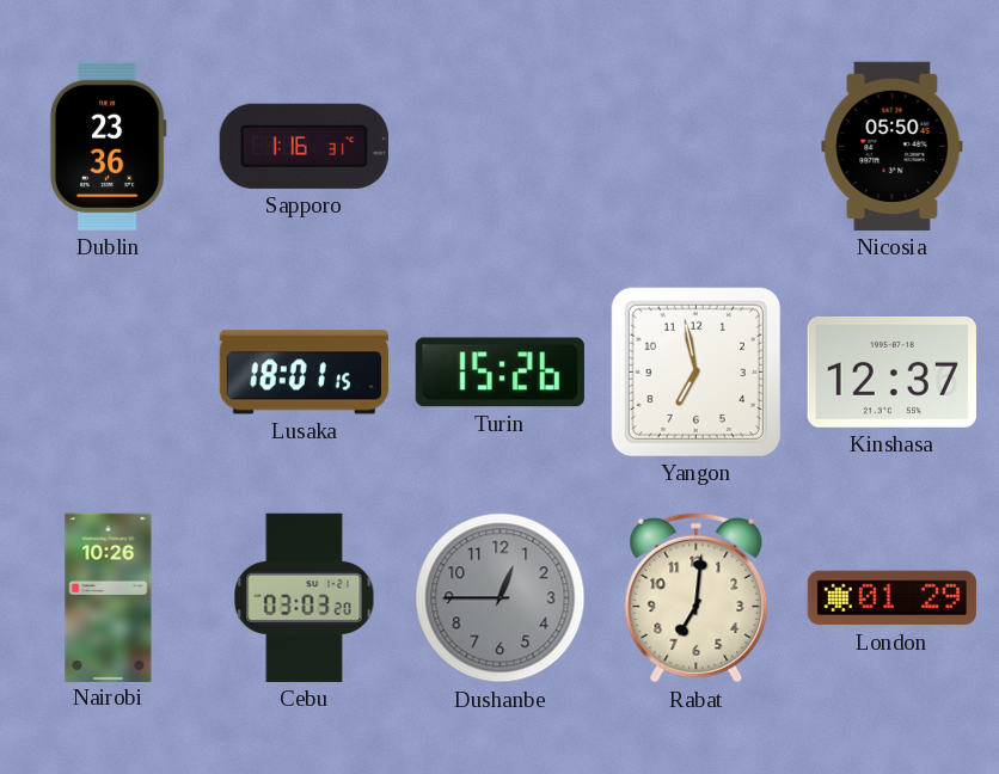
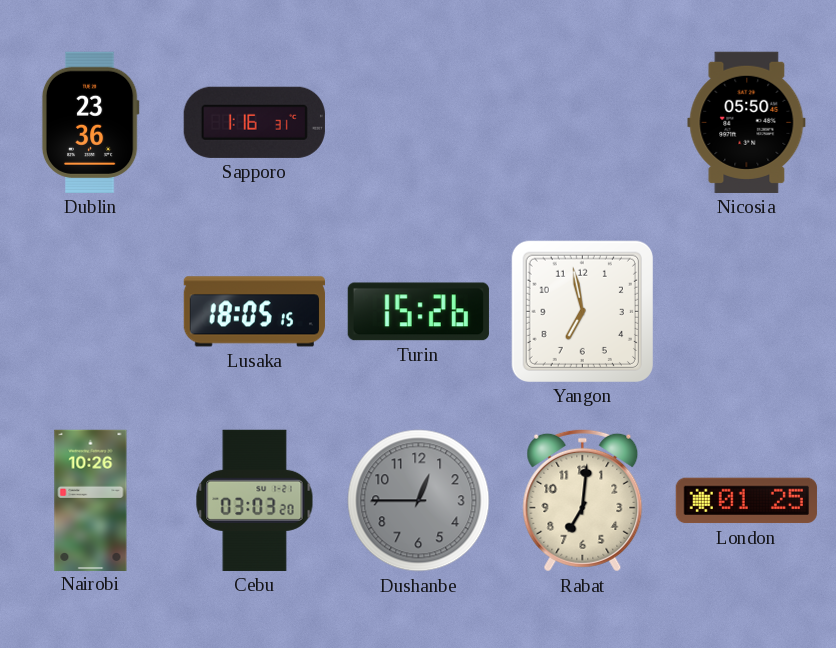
Lusaka: 18:01 -> 18:05
Kinshasa: 12:37 -> none
London: 01:29 -> 01:25
